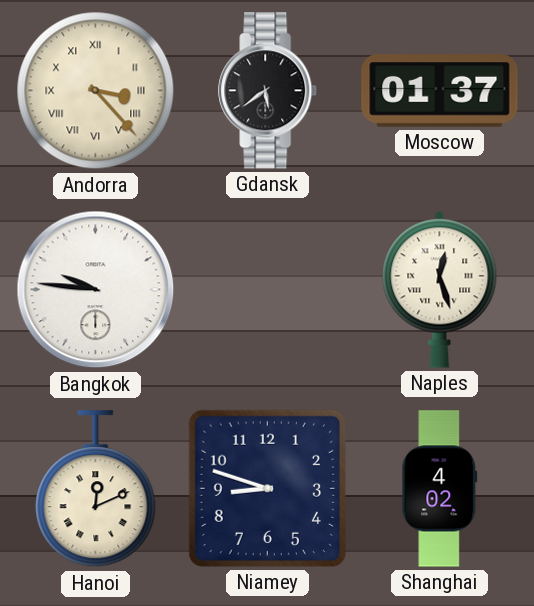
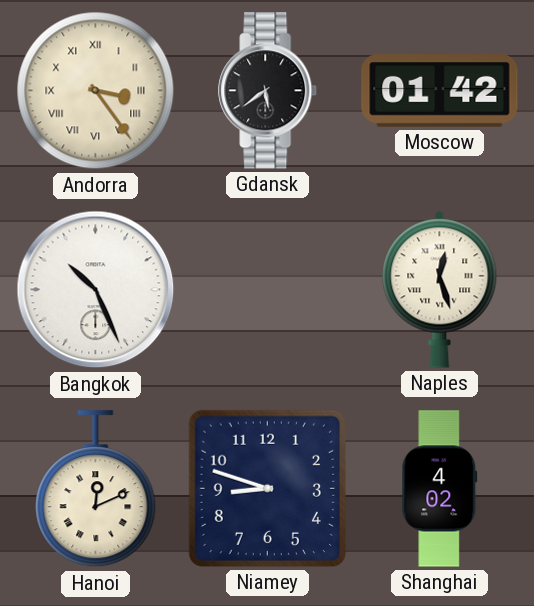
Andorra: 3:23 -> 3:24
Moscow: 01:37 -> 01:42
Bangkok: 9:46 -> 10:26
